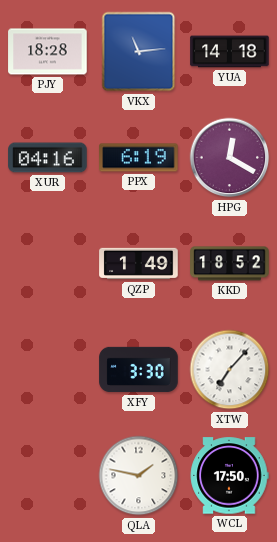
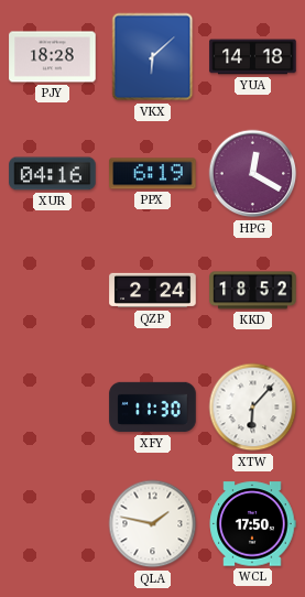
VKX: 11:14 -> 6:08
QZP: 1:49 -> 2:24
XFY: 3:30 -> 11:30
XTW: 7:07 -> 6:07
